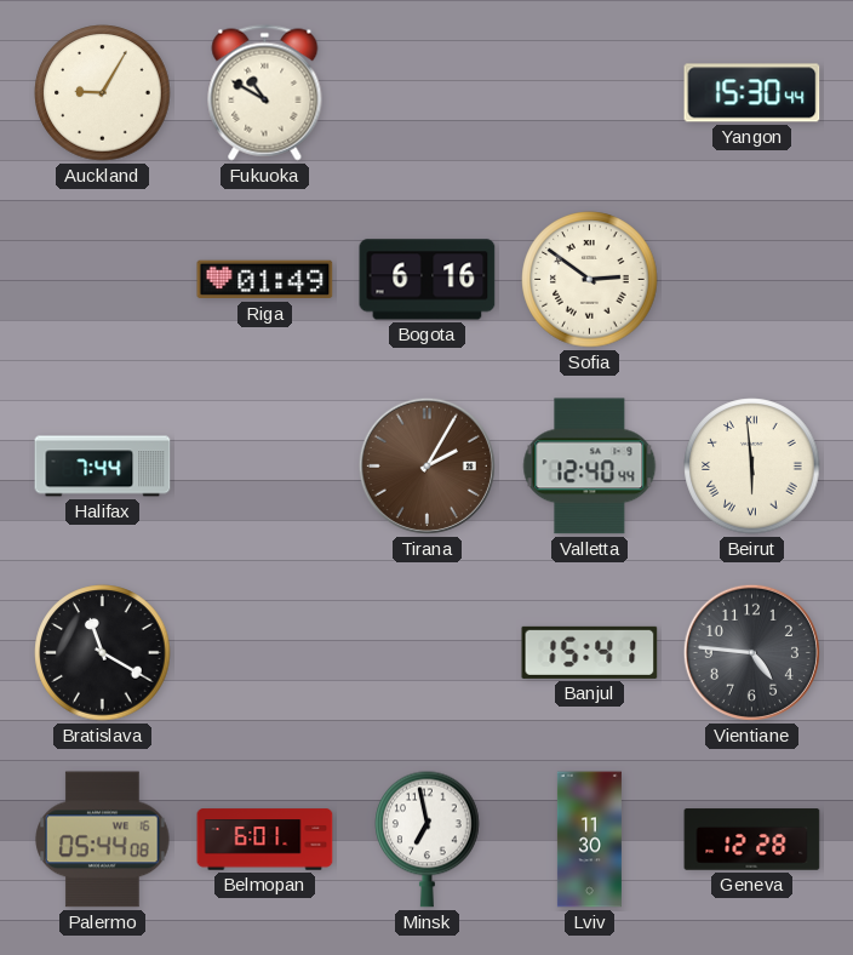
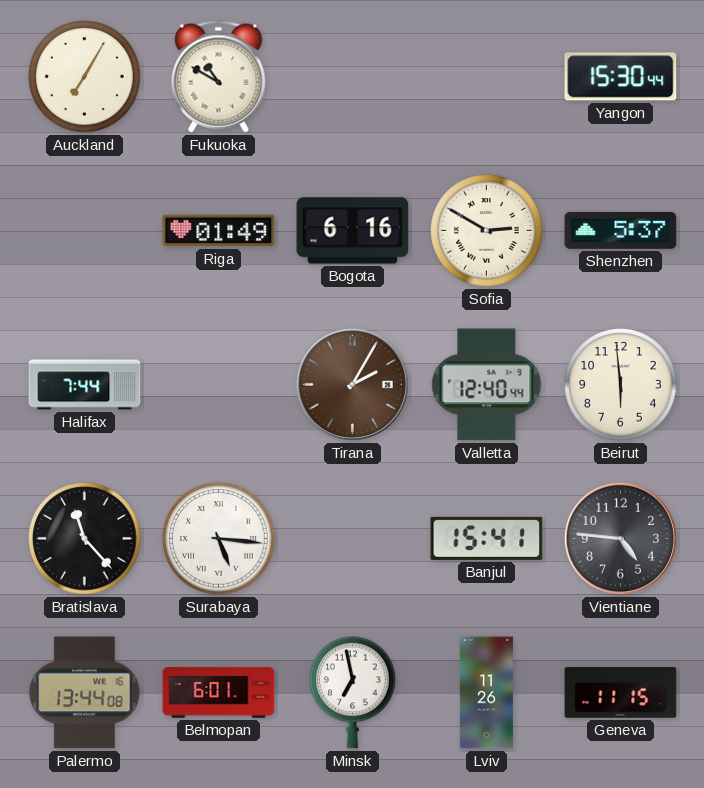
Auckland: 9:05 -> 7:05
Sofia: 2:51 -> 2:50
Shenzhen: none -> 5:37
Beirut numerals: Roman -> Arabic
Bratislava: 11:20 -> 11:23
Surabaya: none -> 5:16
Palermo: 05:44 -> 13:44
Lviv: 11:30 -> 11:26
Geneva: 12:28 -> 11:15
